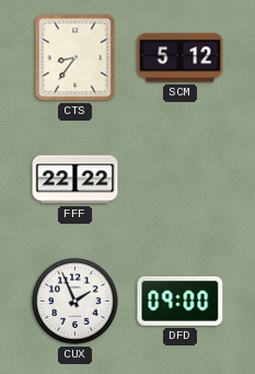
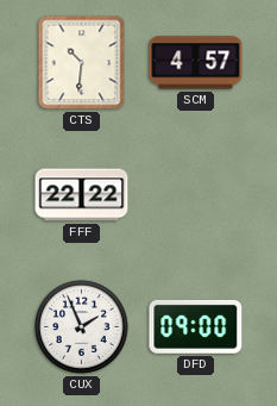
CTS: 8:36 -> 10:31
SCM: 5:12 -> 4:57
